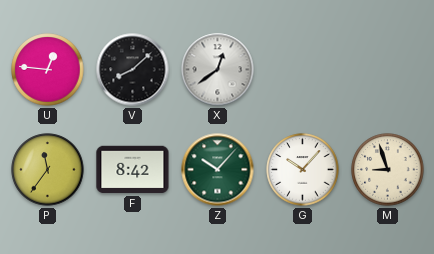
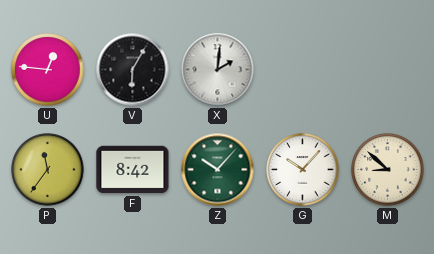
V: 8:08 -> 6:05
X: 12:39 -> 2:01
M: 8:57 -> 8:52
